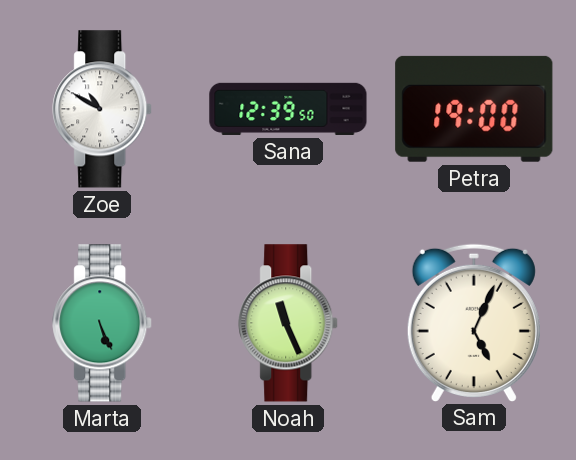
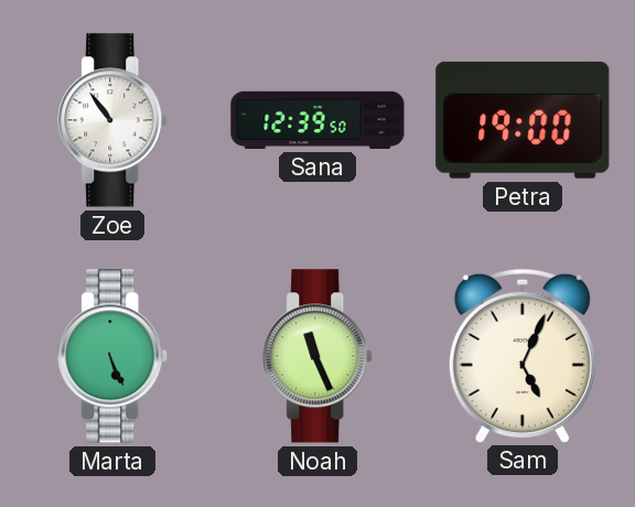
Zoe: 10:50 -> 10:54
